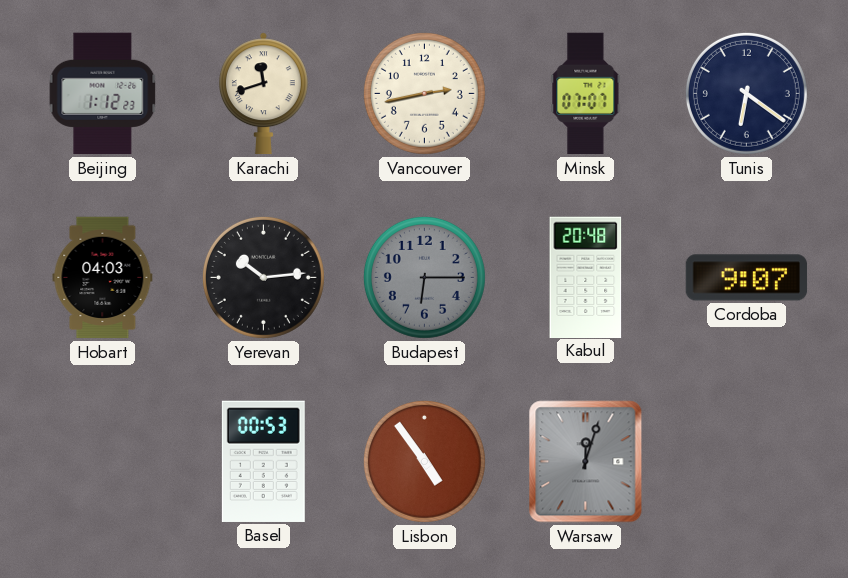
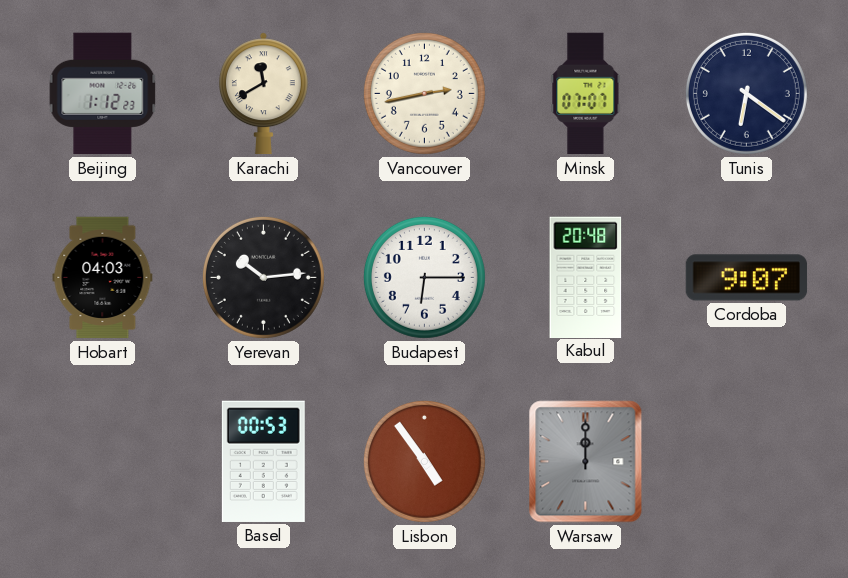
Karachi: 11:42 -> 11:40
Budapest dial: grey -> white
Warsaw: 12:03 -> 12:00
